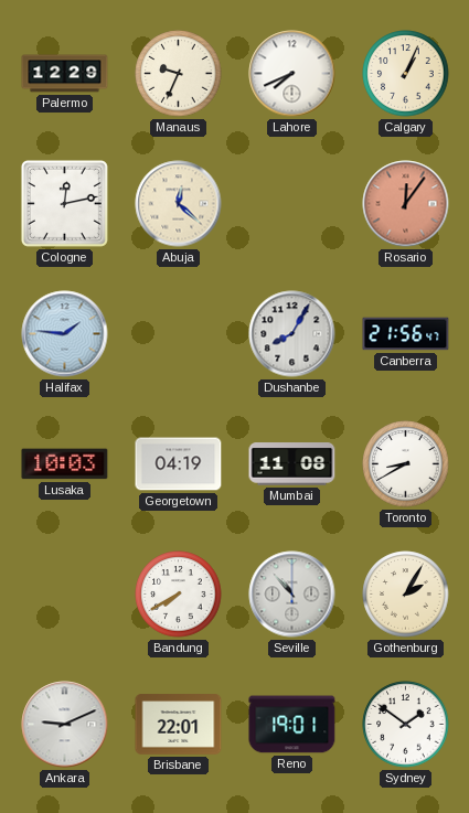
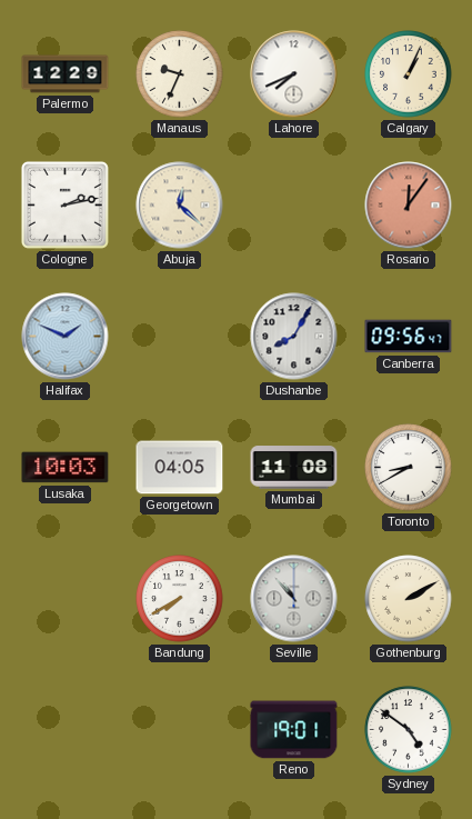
Cologne: 12:13 -> 2:13
Halifax: 1:46 -> 1:49
Canberra: 21:56 -> 09:56
Georgetown: 04:19 -> 04:05
Gothenburg: 2:05 -> 2:10
Ankara: 9:11 -> none
Brisbane: 22:01 -> none
Sydney: 1:51 -> 4:51
